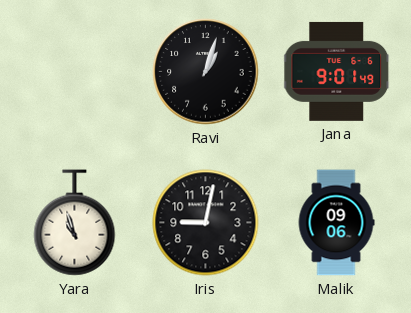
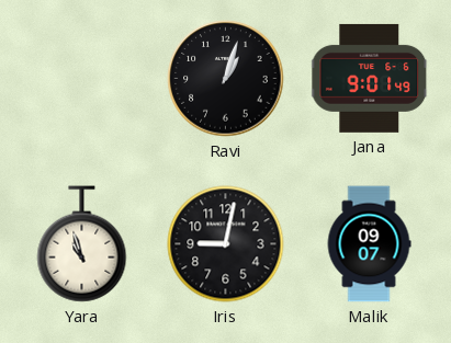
Malik: 09:06 -> 09:07
